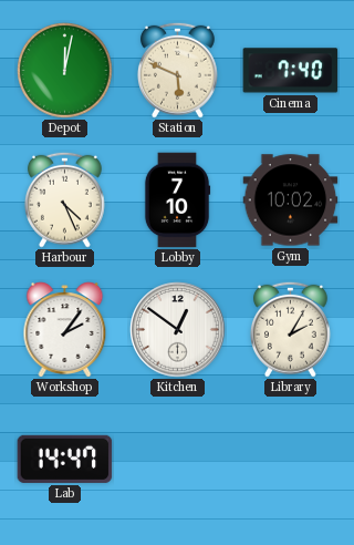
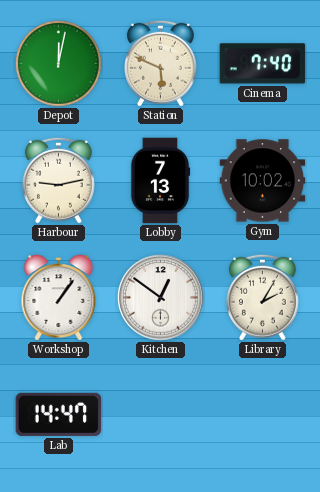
Harbour: 4:26 -> 9:13
Lobby: 7:10 -> 7:13
Workshop: 2:06 -> 1:06
